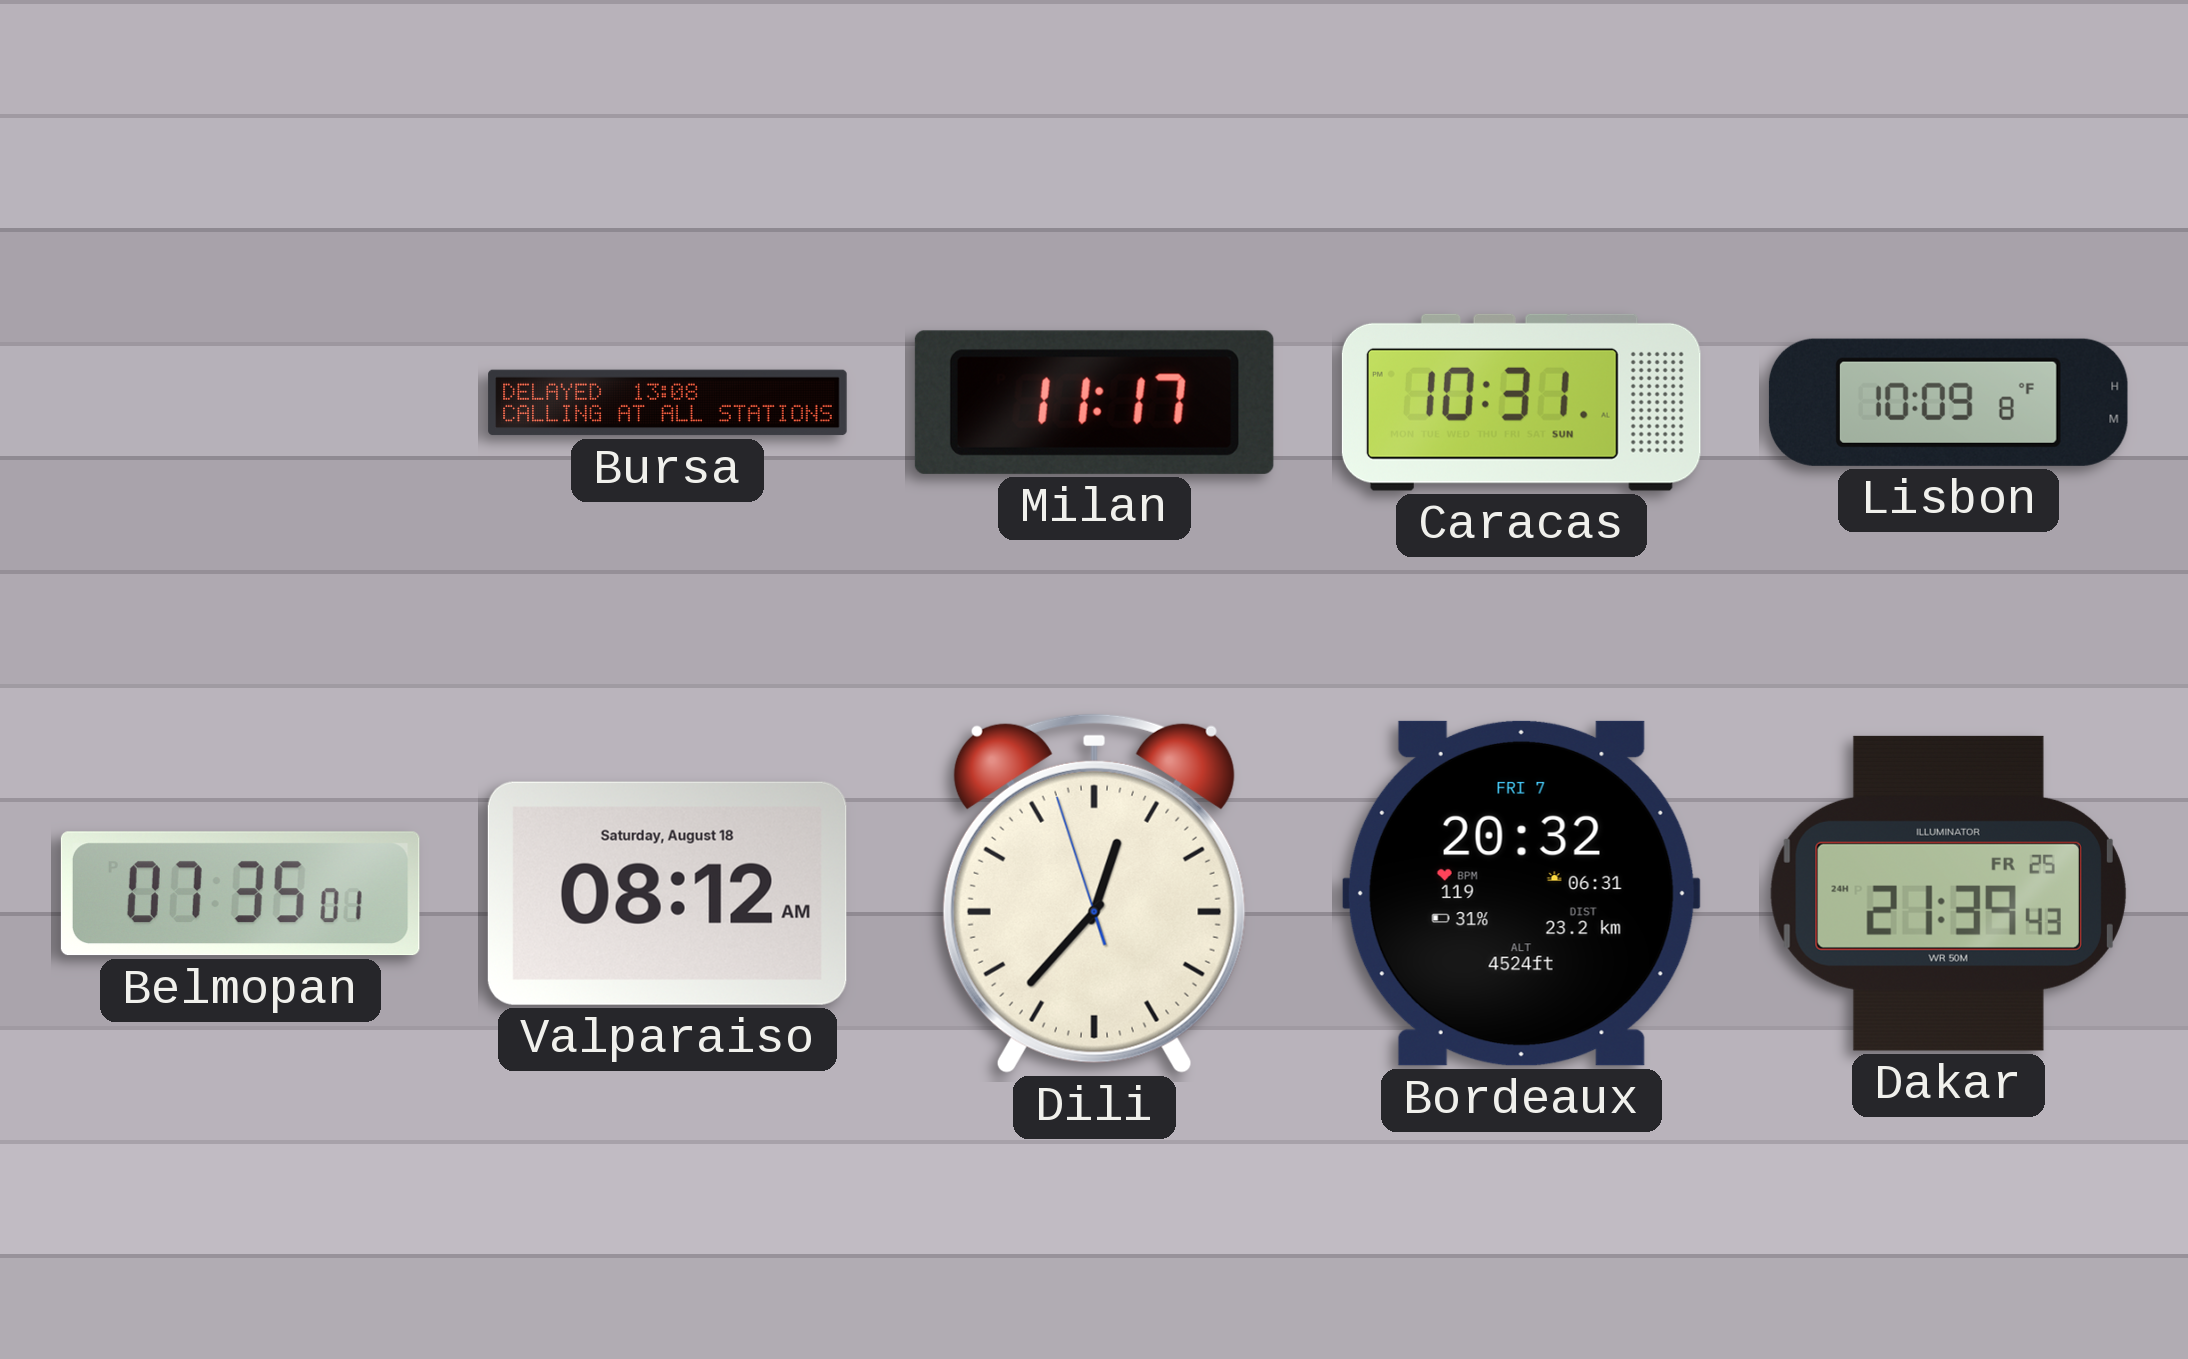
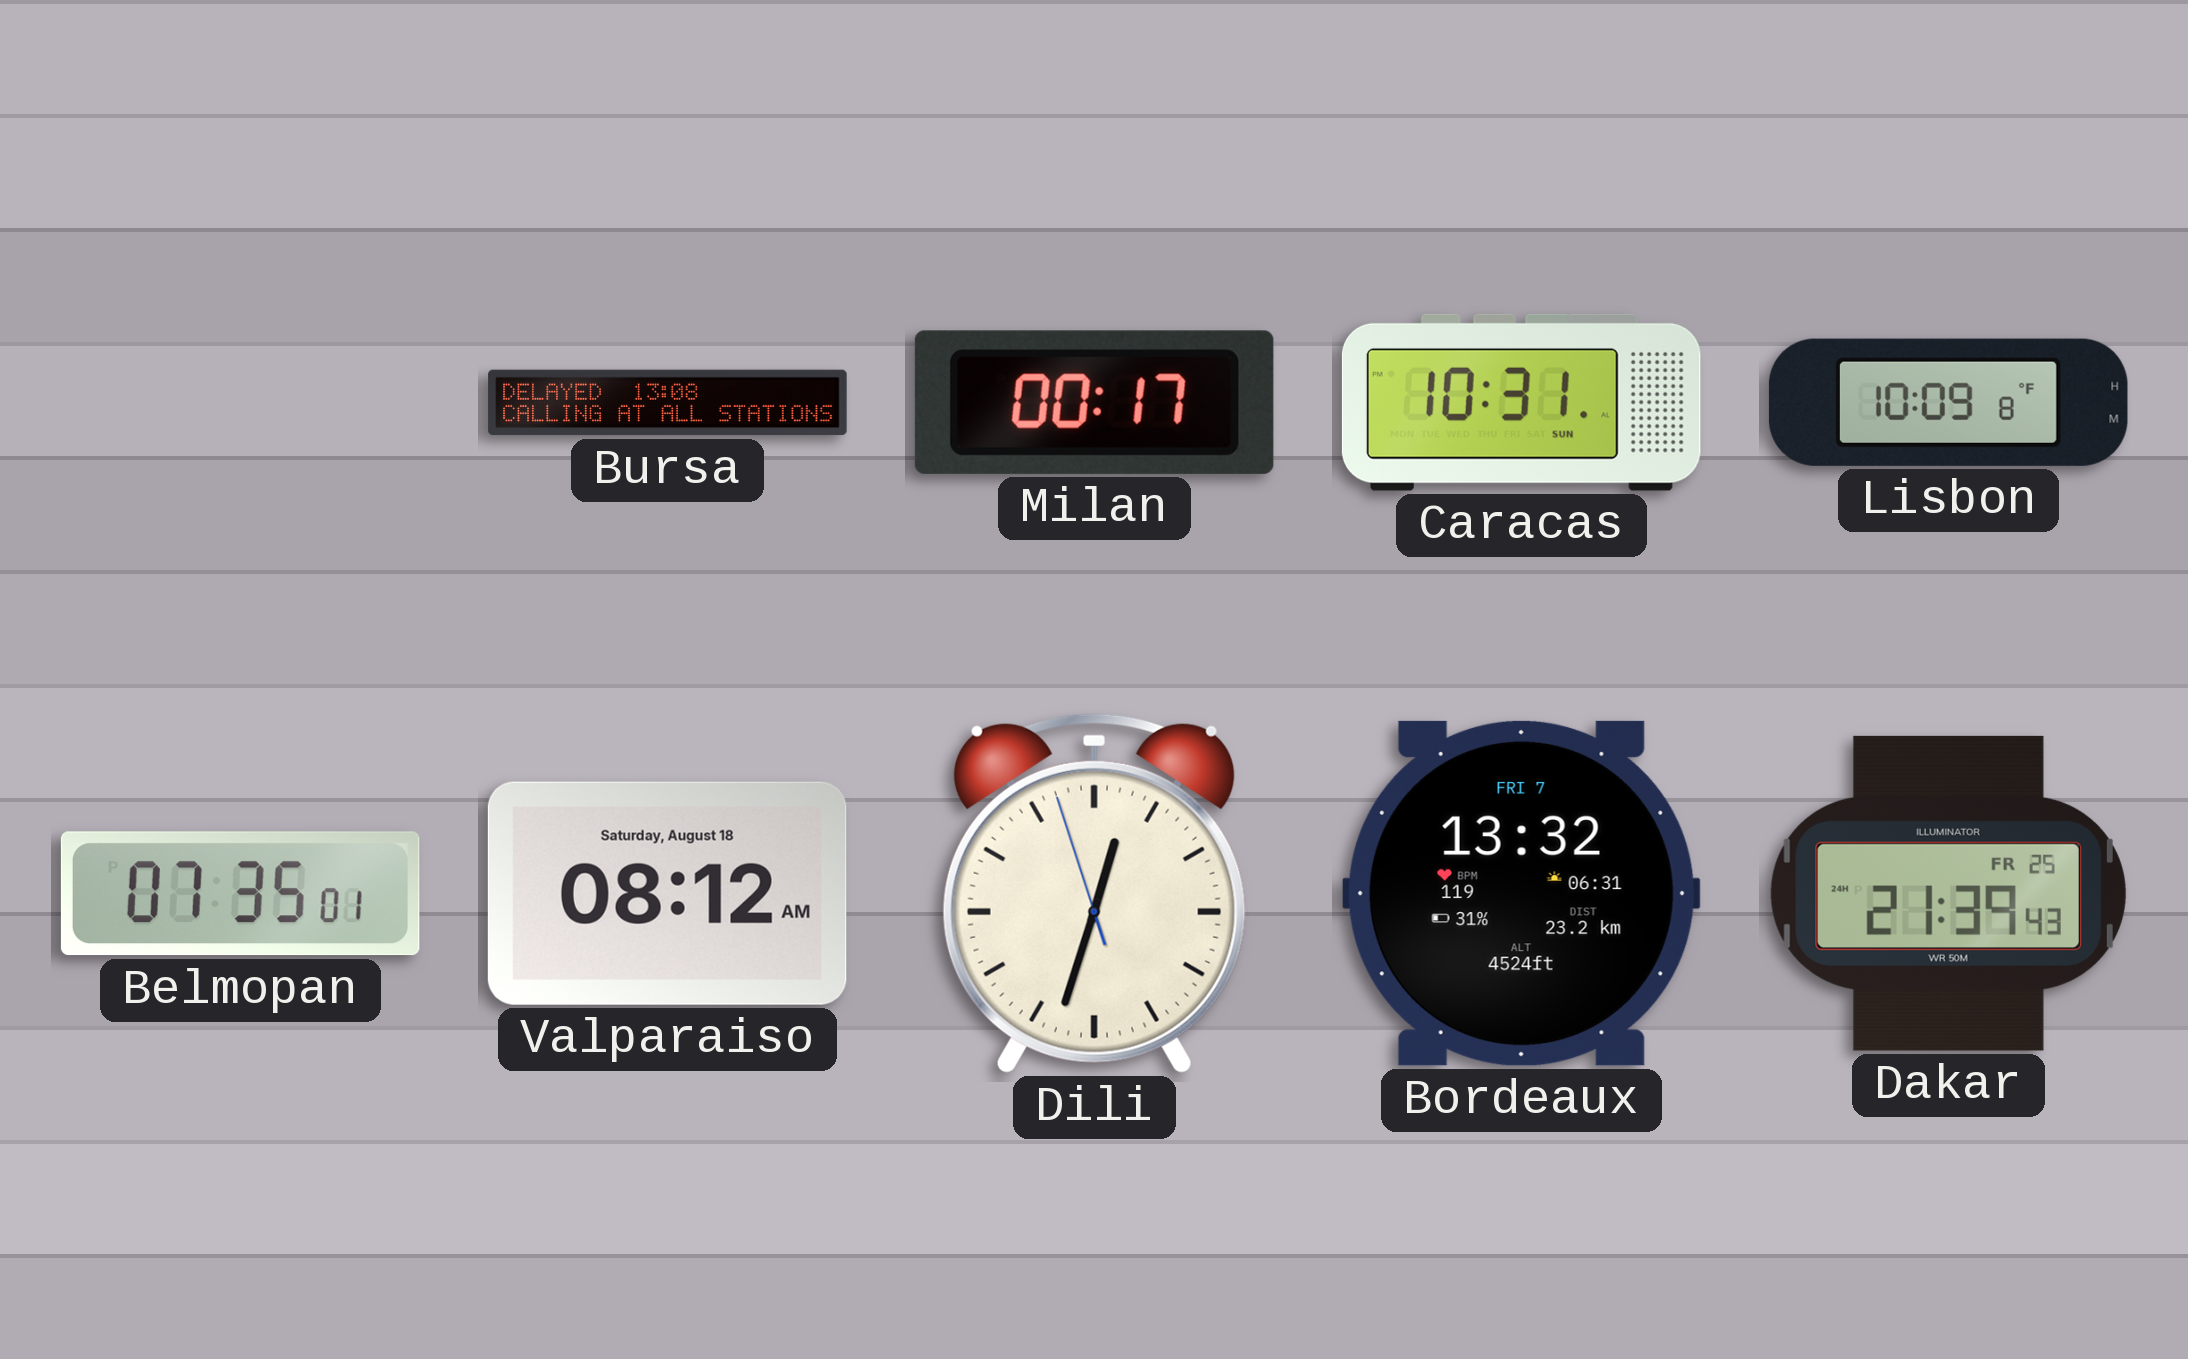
Milan: 11:17 -> 00:17
Dili: 12:36 -> 12:32
Bordeaux: 20:32 -> 13:32
